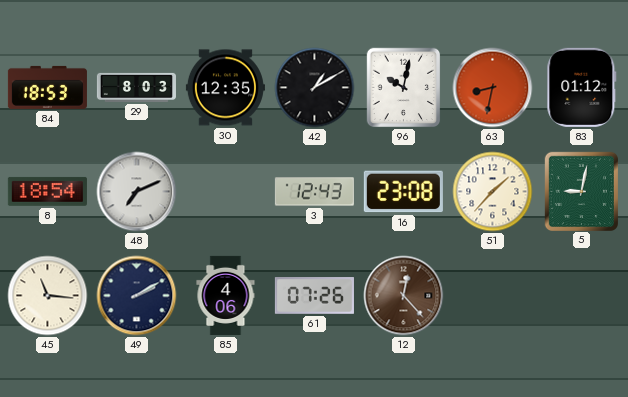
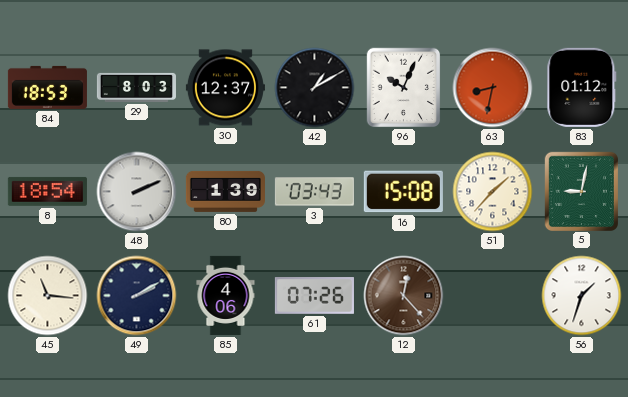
30: 12:35 -> 12:37
96: 10:02 -> 10:04
48: 7:11 -> 2:11
80: none -> 1:39
3: 12:43 -> 03:43
16: 23:08 -> 15:08
56: none -> 1:33
